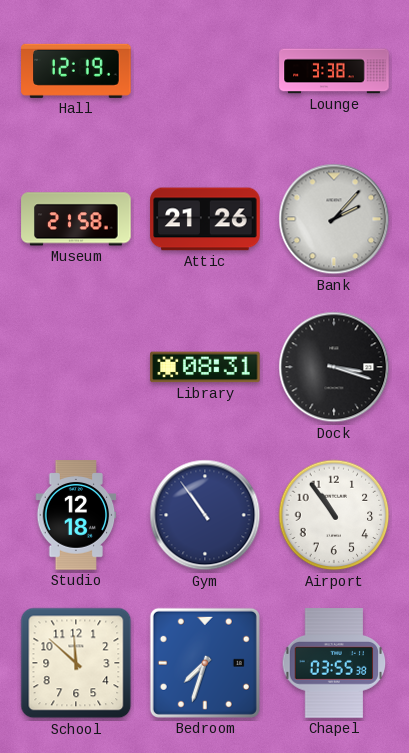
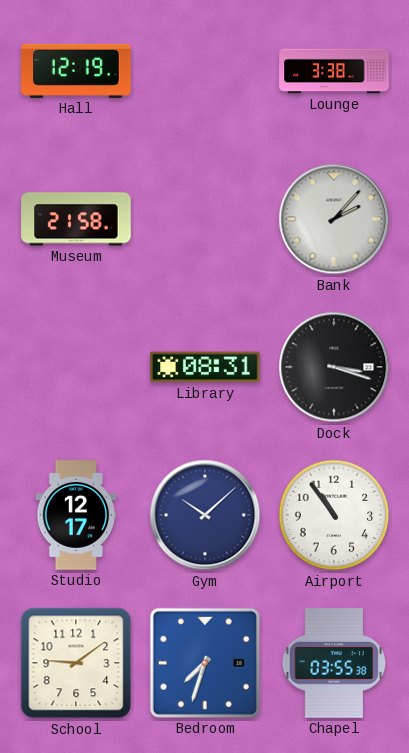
Attic: 21:26 -> none
Studio: 12:18 -> 12:17
Gym: 10:54 -> 10:08
School: 11:52 -> 9:09
